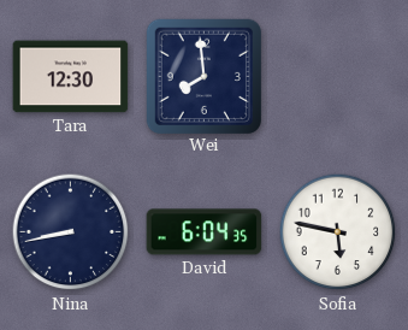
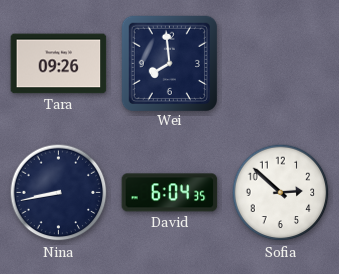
Tara: 12:30 -> 09:26
Sofia: 5:47 -> 2:52
